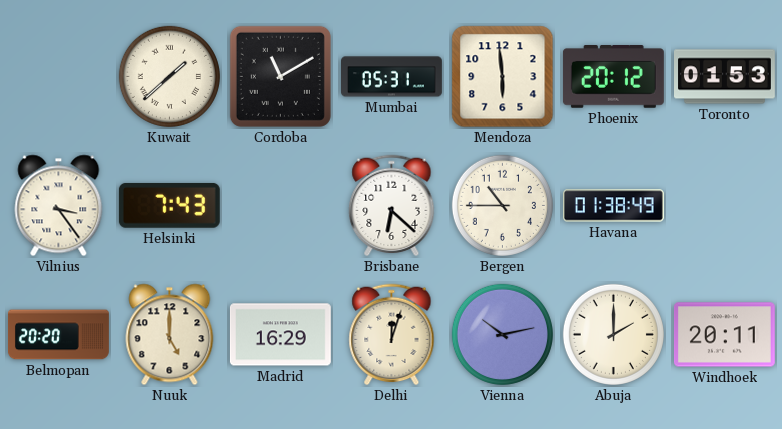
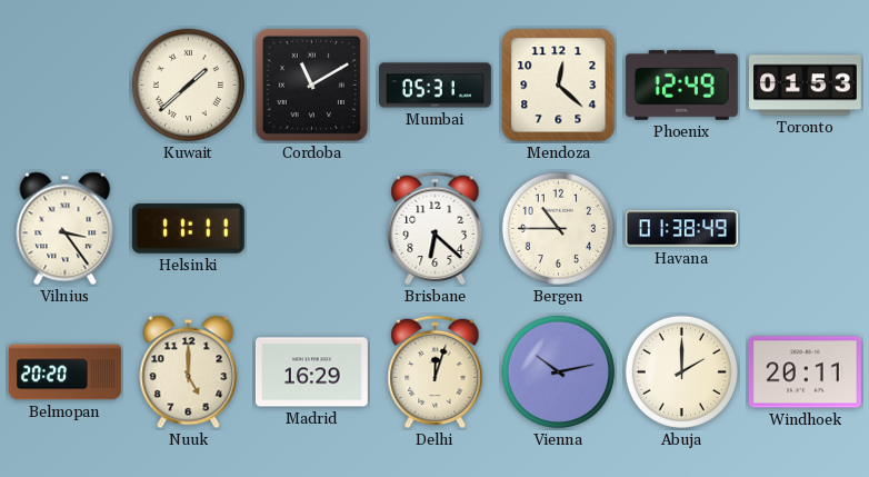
Mendoza: 5:59 -> 12:22
Phoenix: 20:12 -> 12:49
Helsinki: 7:43 -> 11:11
